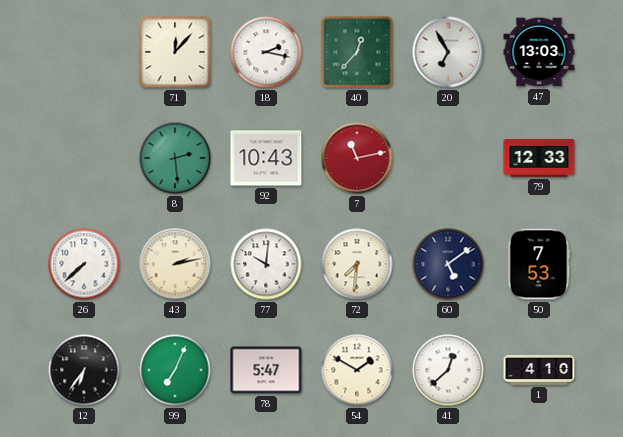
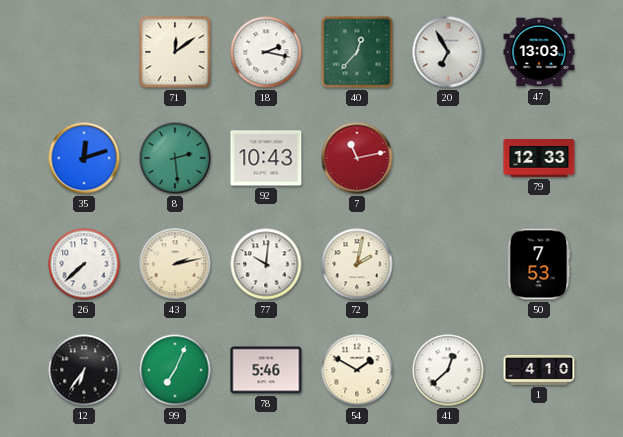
71: 12:07 -> 12:09
35: none -> 12:12
72: 7:31 -> 2:02
60: 5:09 -> none
78: 5:47 -> 5:46
